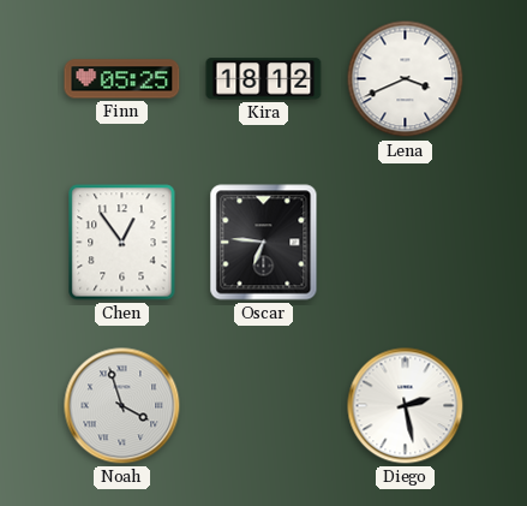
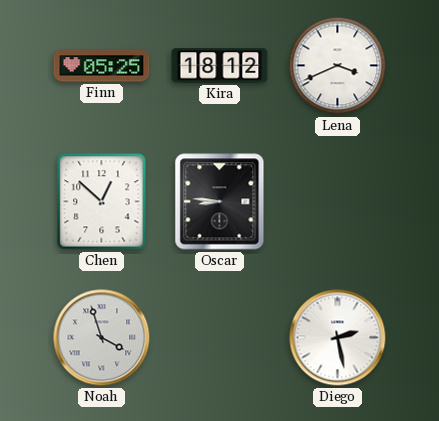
Chen: 12:54 -> 12:52
Oscar: 6:46 -> 8:46
